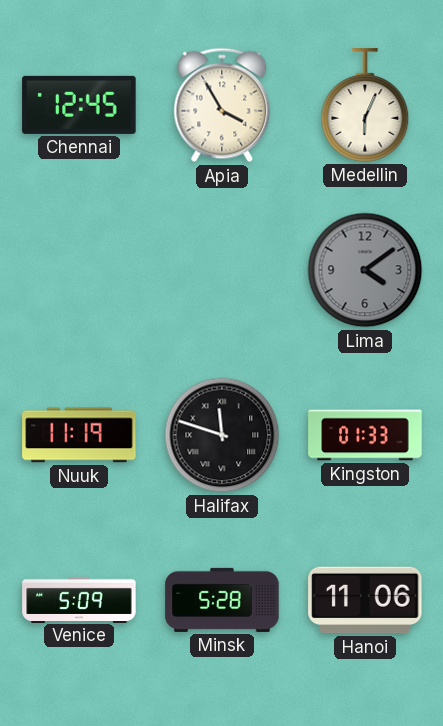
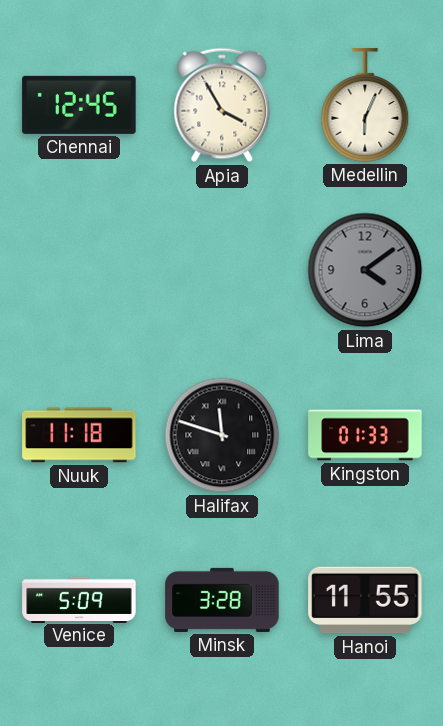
Nuuk: 11:19 -> 11:18
Minsk: 5:28 -> 3:28
Hanoi: 11:06 -> 11:55
